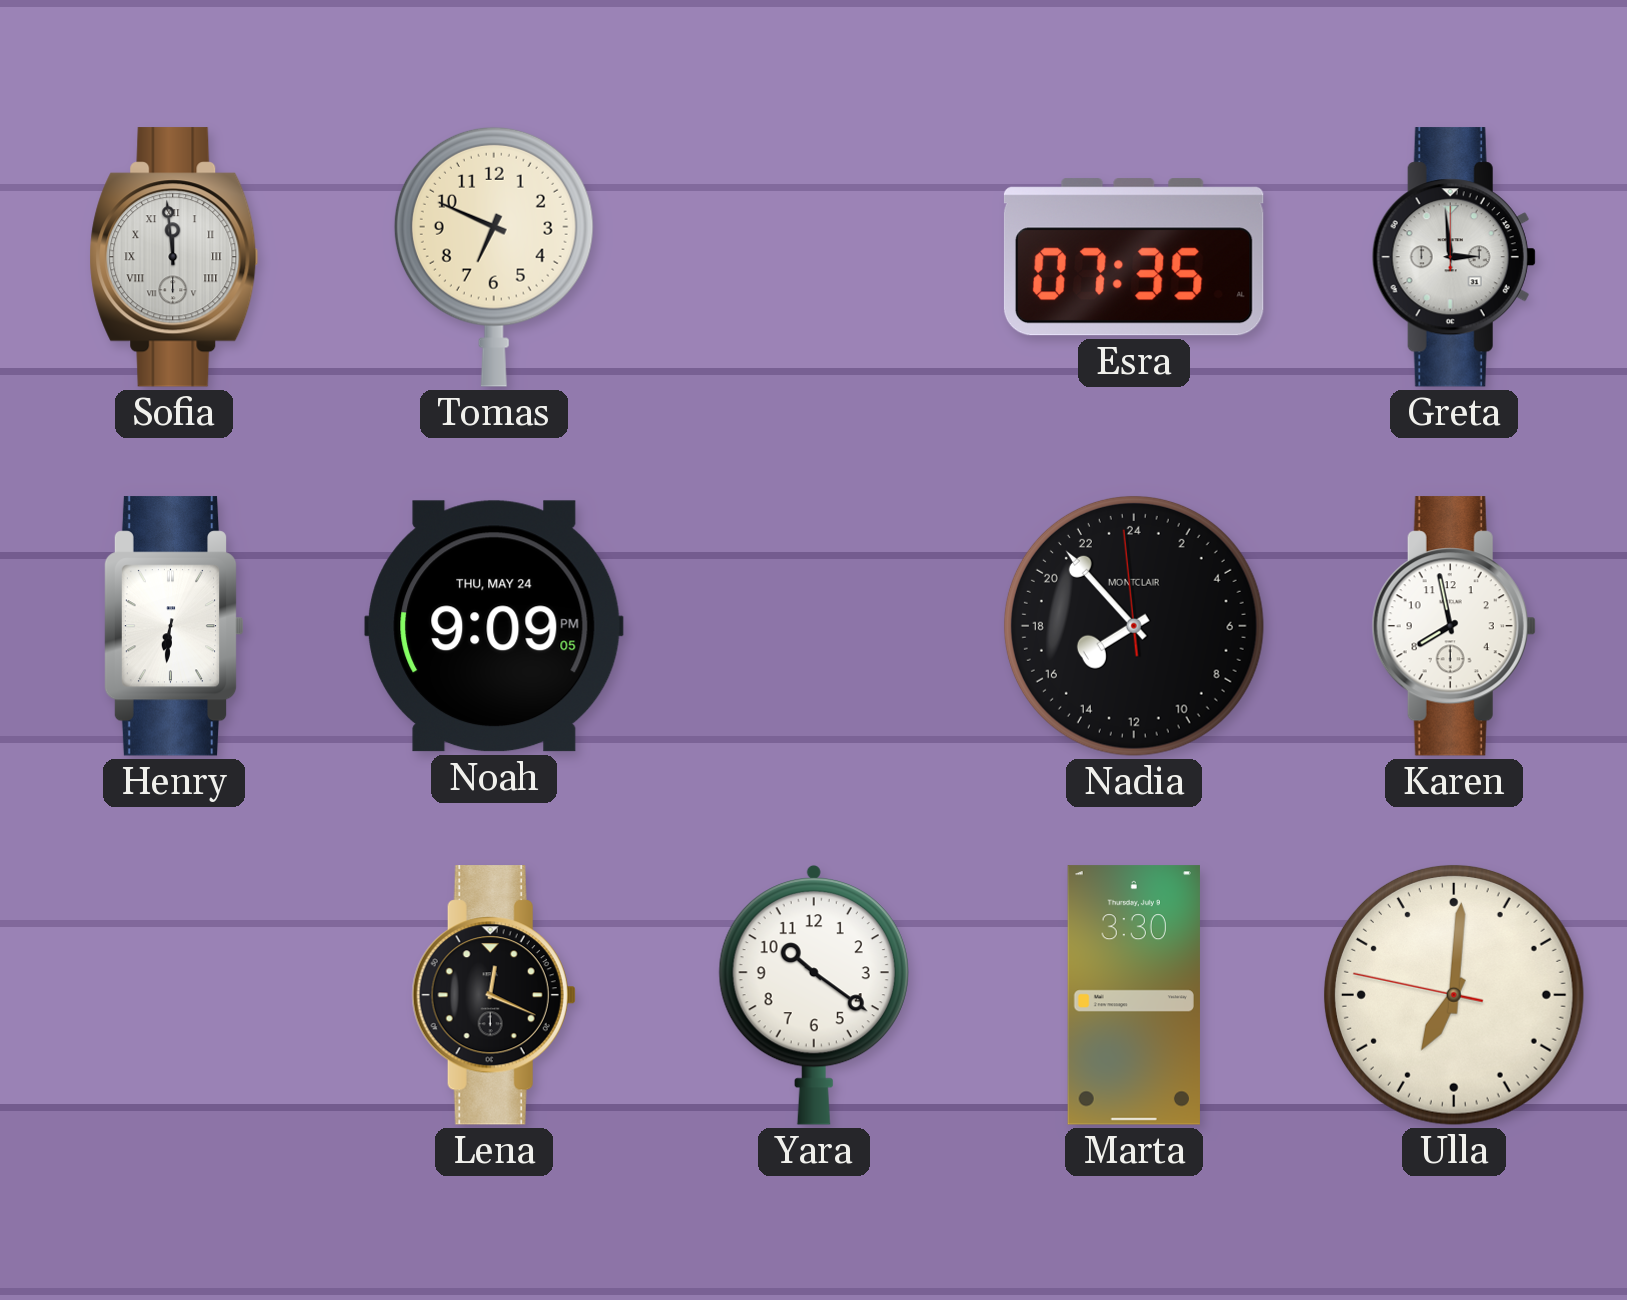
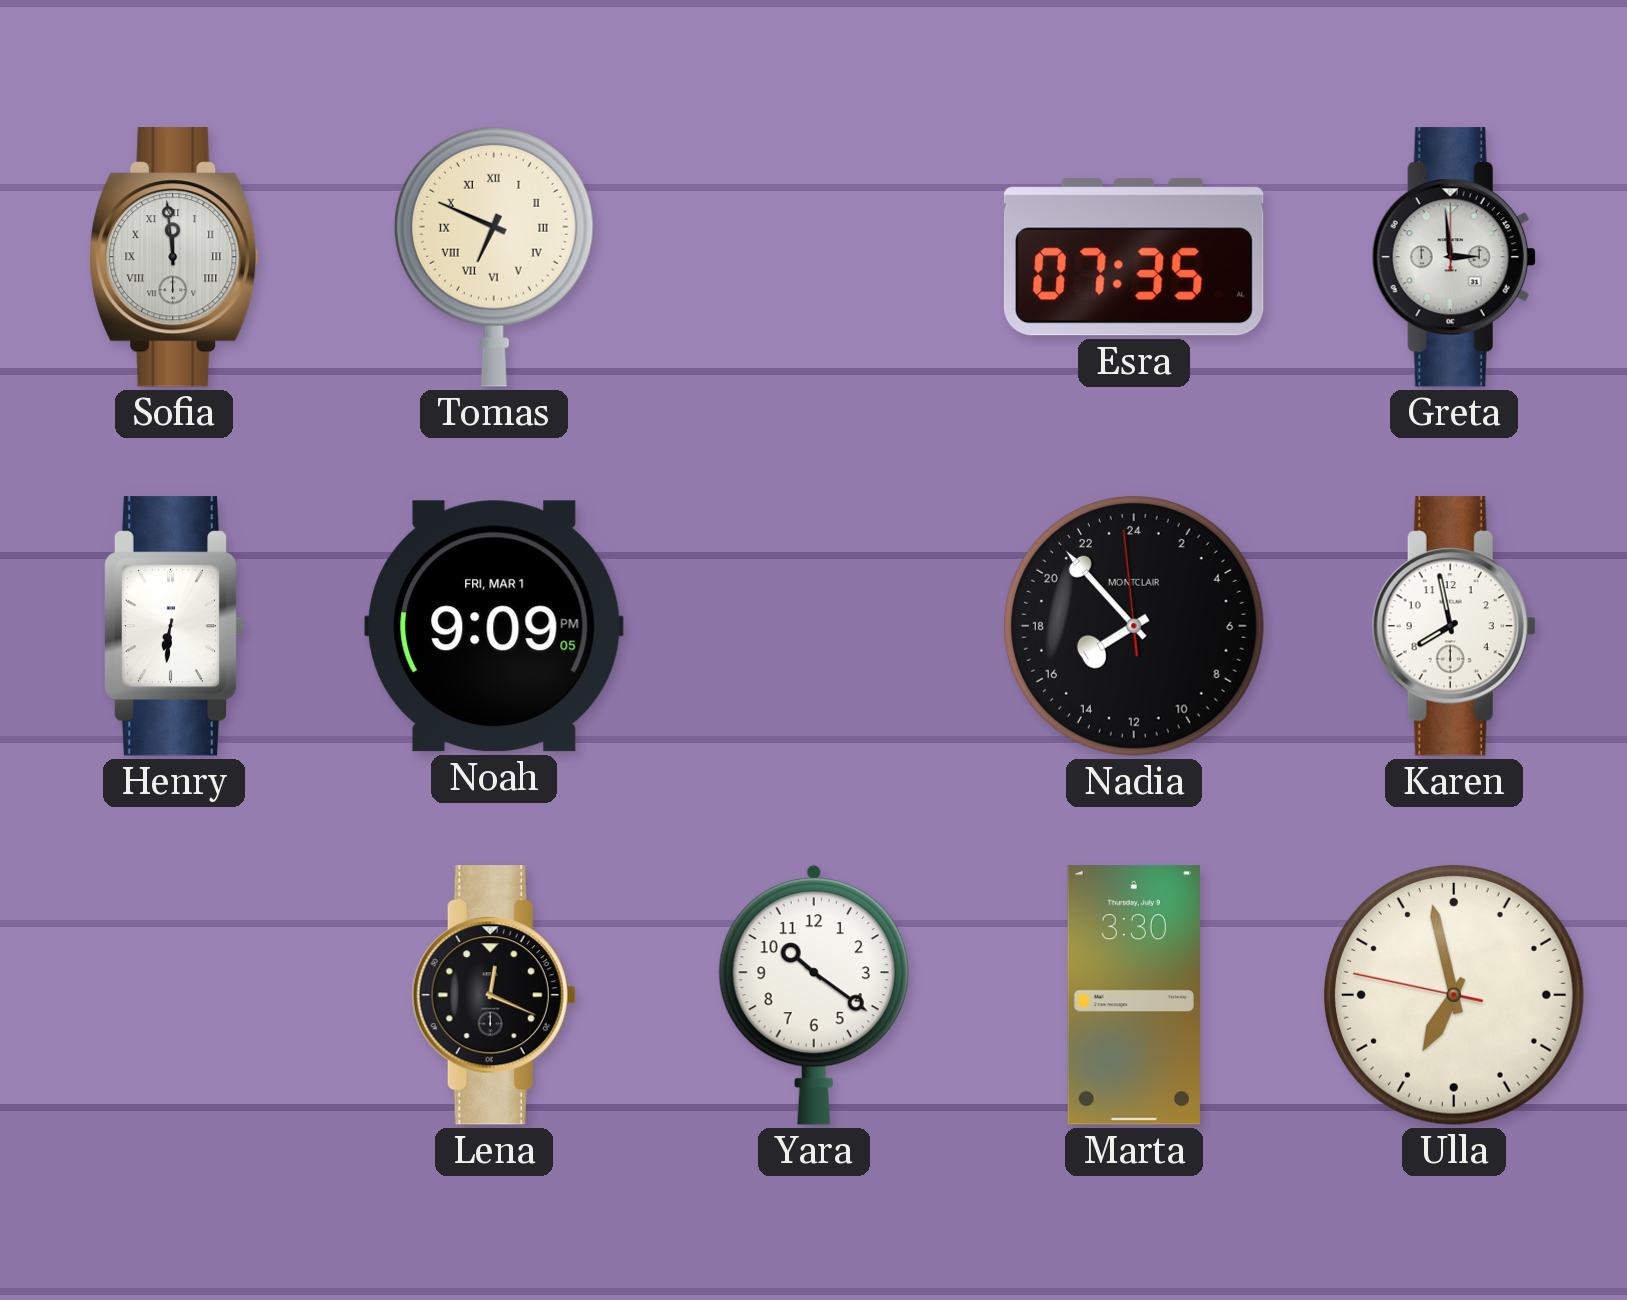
Tomas numerals: Arabic -> Roman
Noah date: THU, MAY 24 -> FRI, MAR 1
Ulla: 7:00 -> 6:57
